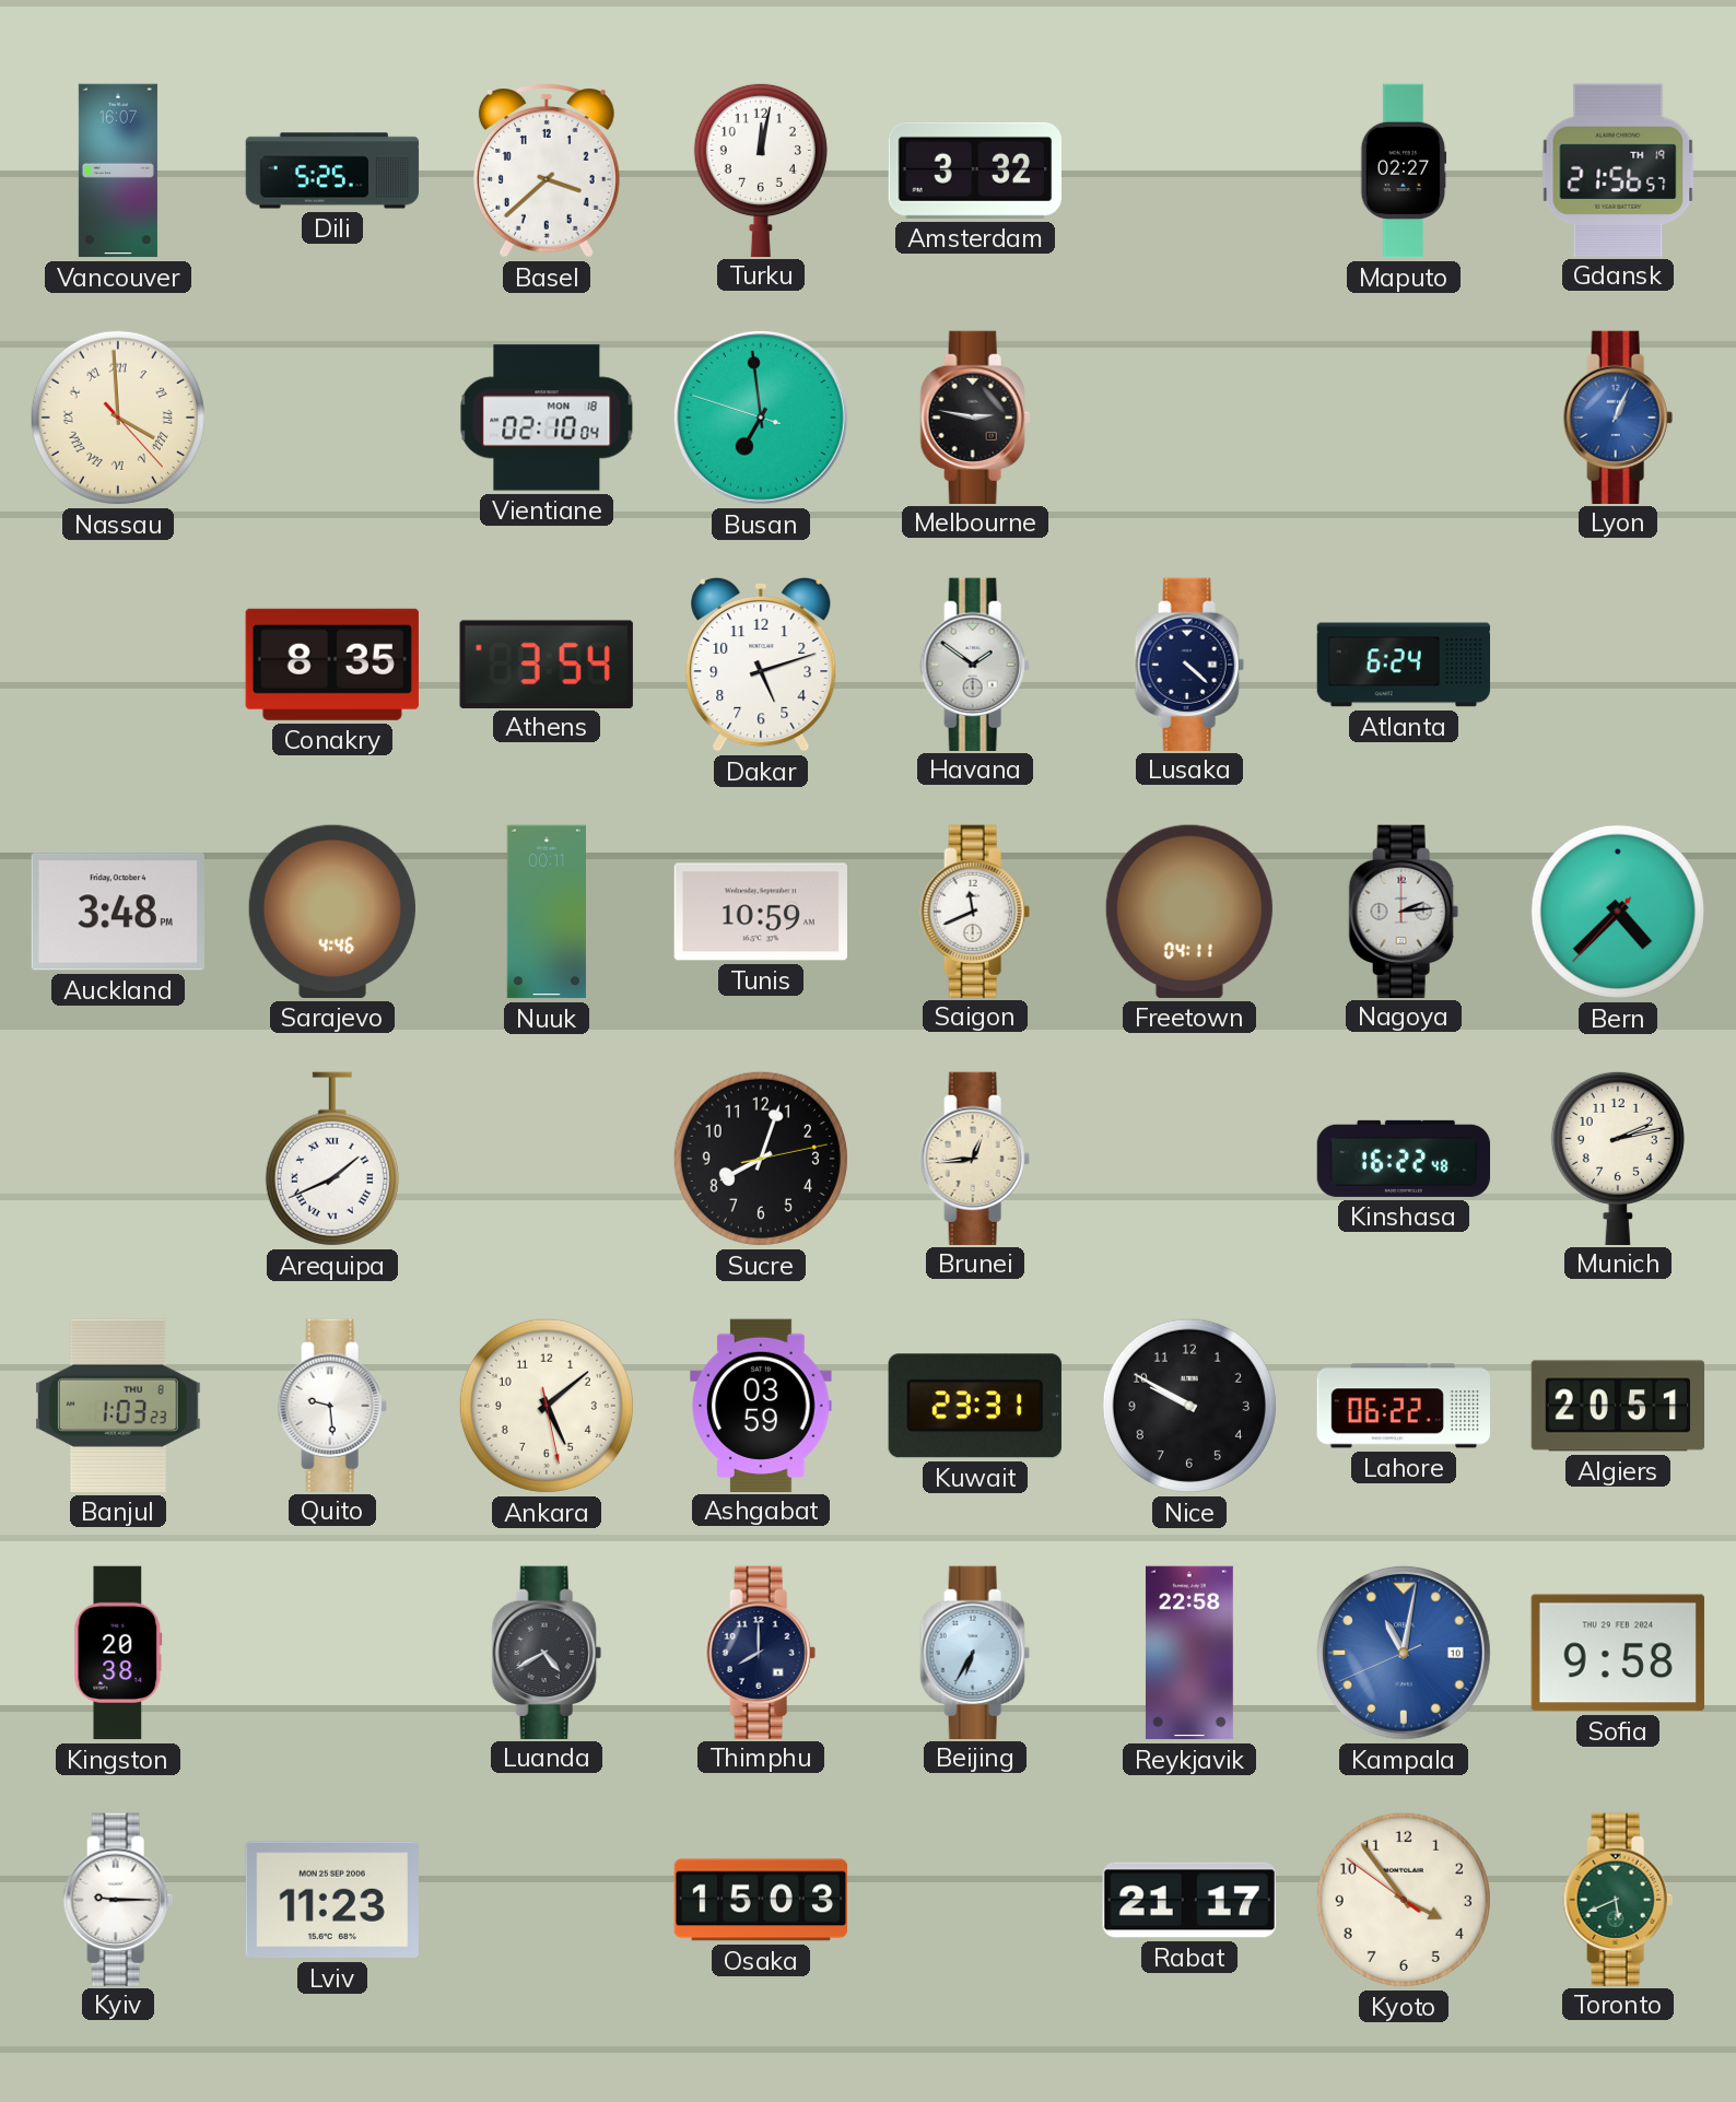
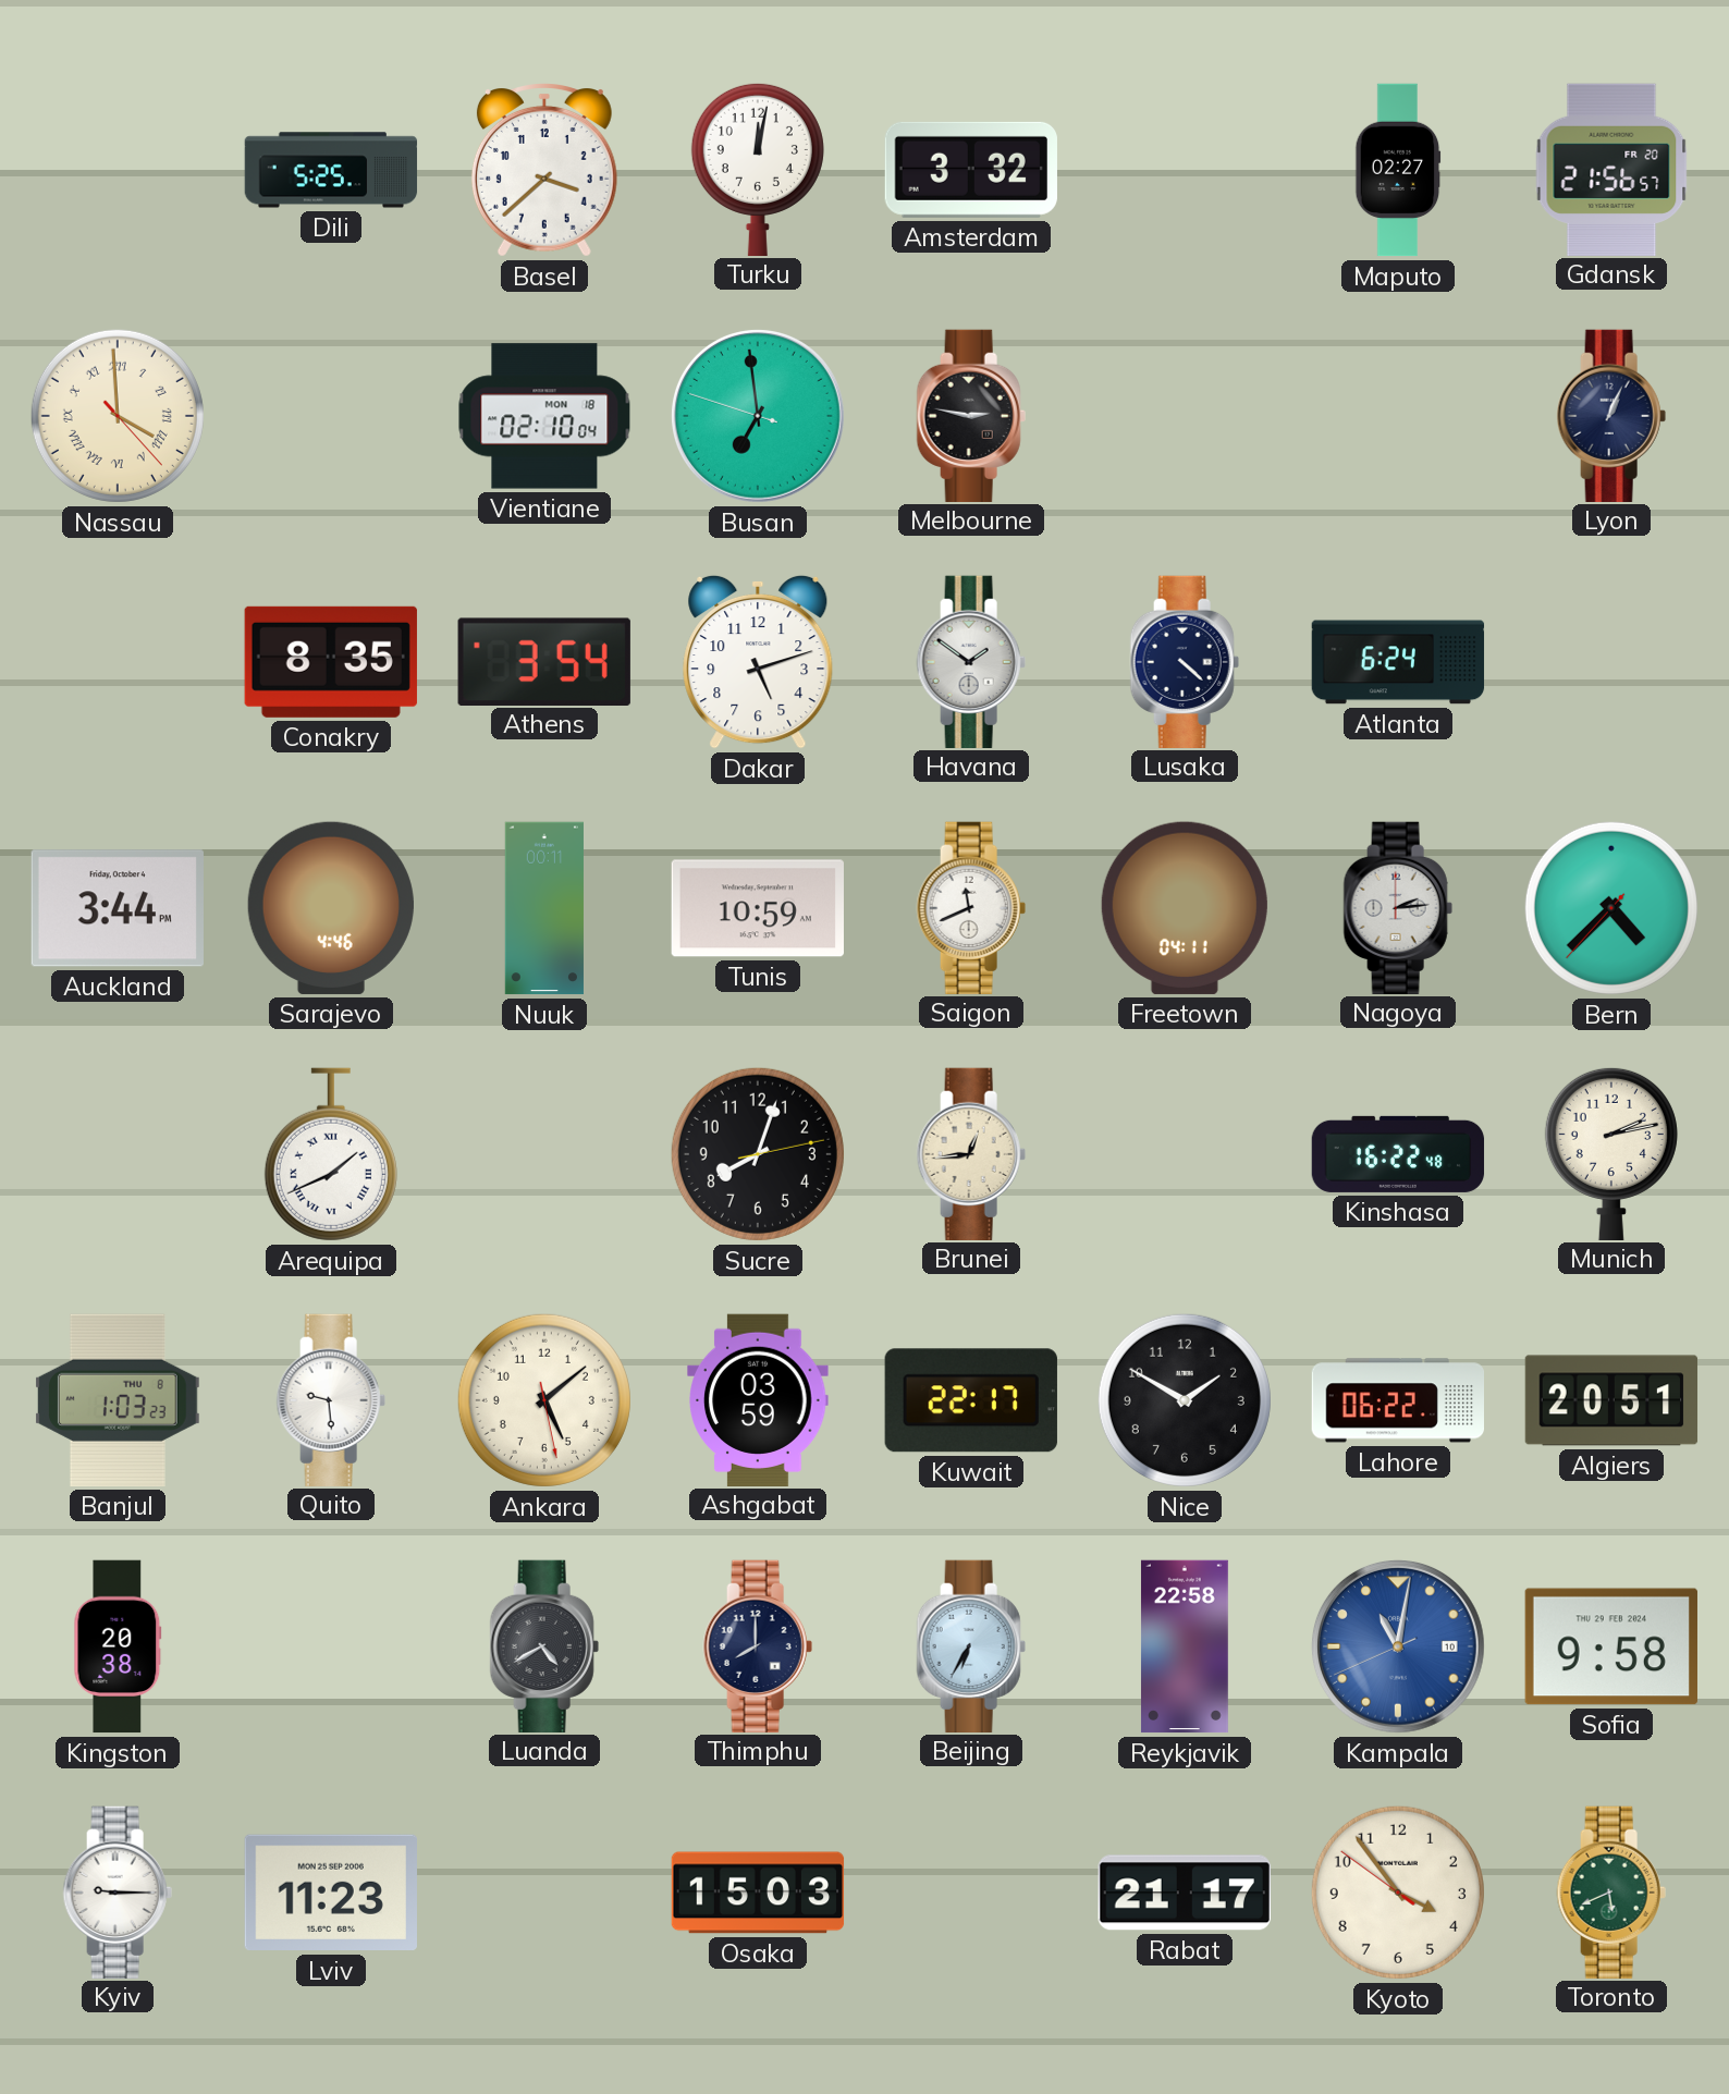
Vancouver: 16:07 -> none
Gdansk date: TH 19 -> FR 20
Lyon dial: blue -> navy
Auckland: 3:48 -> 3:44
Kuwait: 23:31 -> 22:17
Nice: 9:50 -> 1:50
